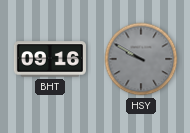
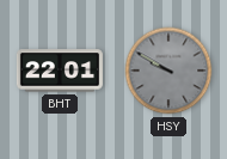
BHT: 09:16 -> 22:01
